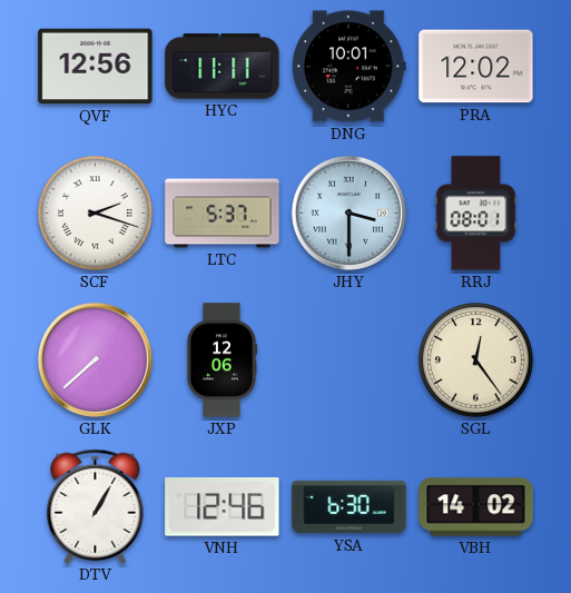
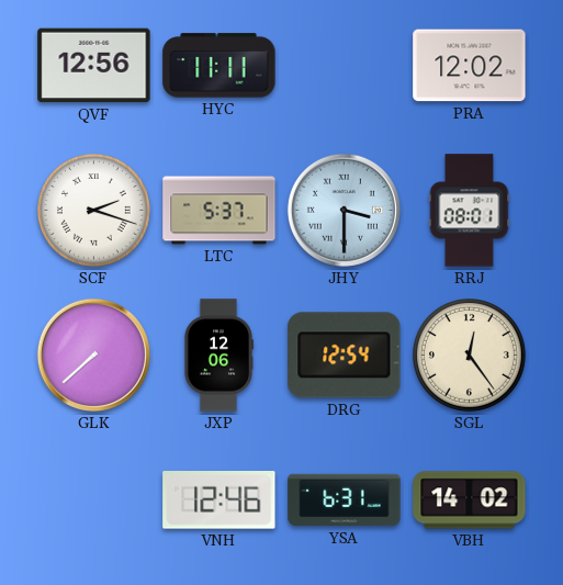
DNG: 10:01 -> none
DRG: none -> 12:54
DTV: 1:05 -> none
YSA: 6:30 -> 6:31
